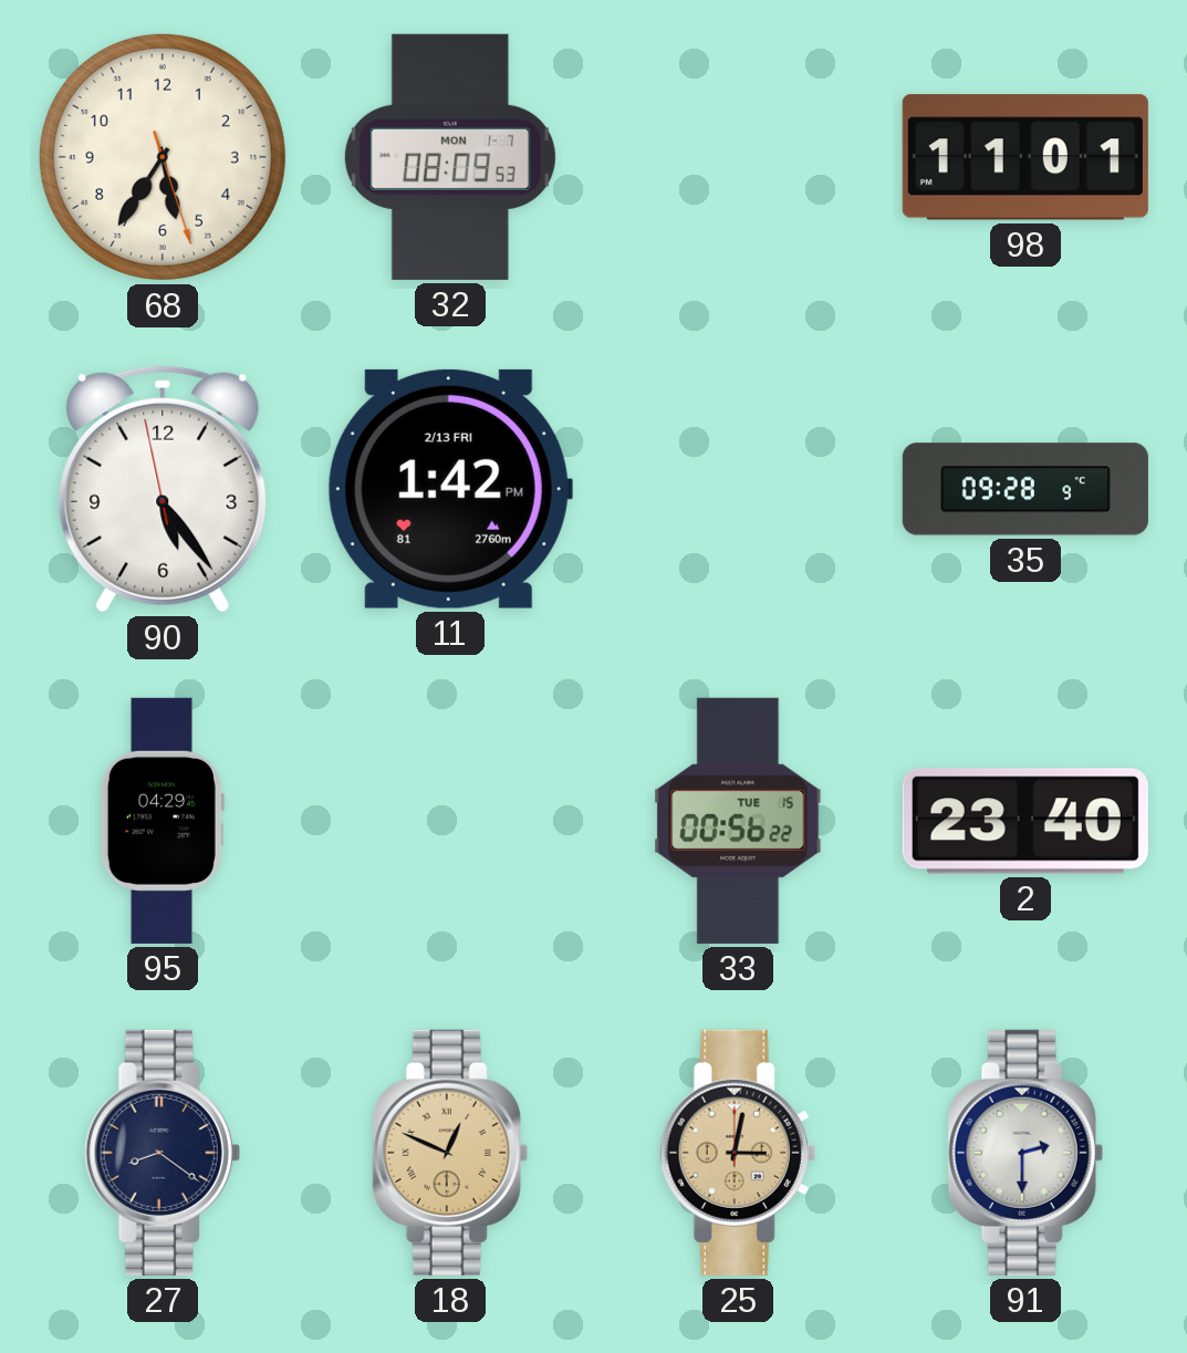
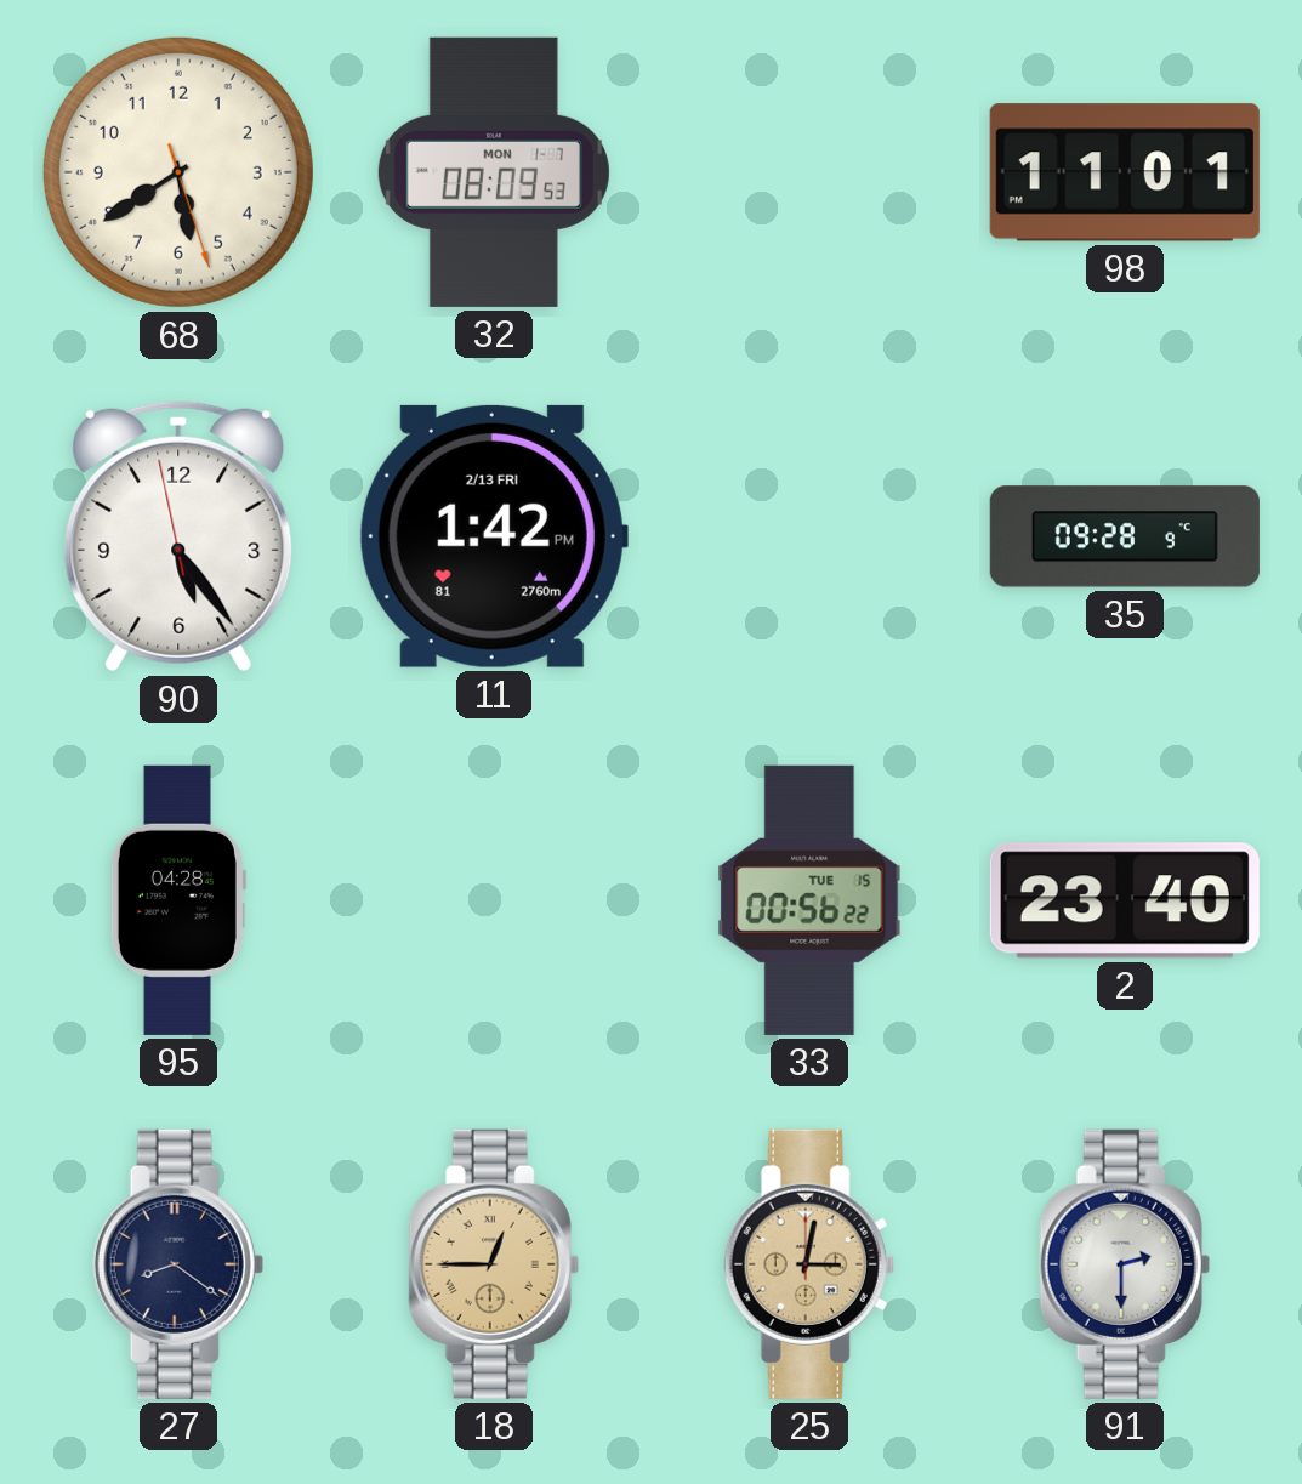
68: 5:35 -> 5:39
95: 04:29 -> 04:28
18: 12:49 -> 12:45
